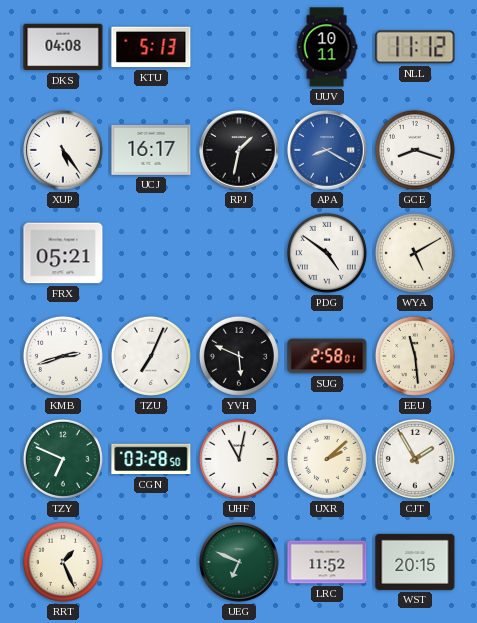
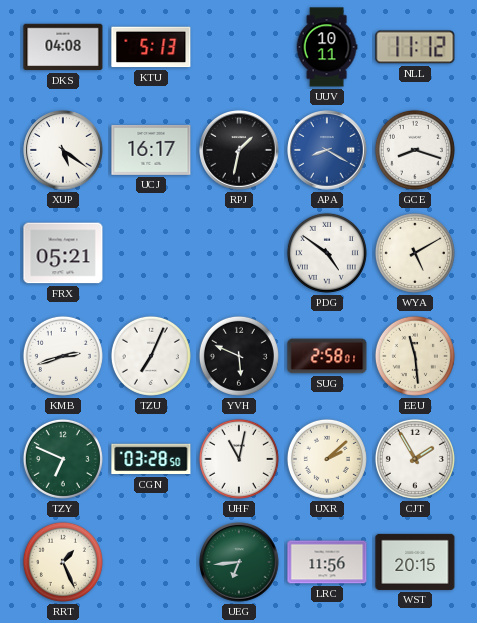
XUP: 5:24 -> 5:21
UEG: 6:49 -> 6:44
LRC: 11:52 -> 11:56
